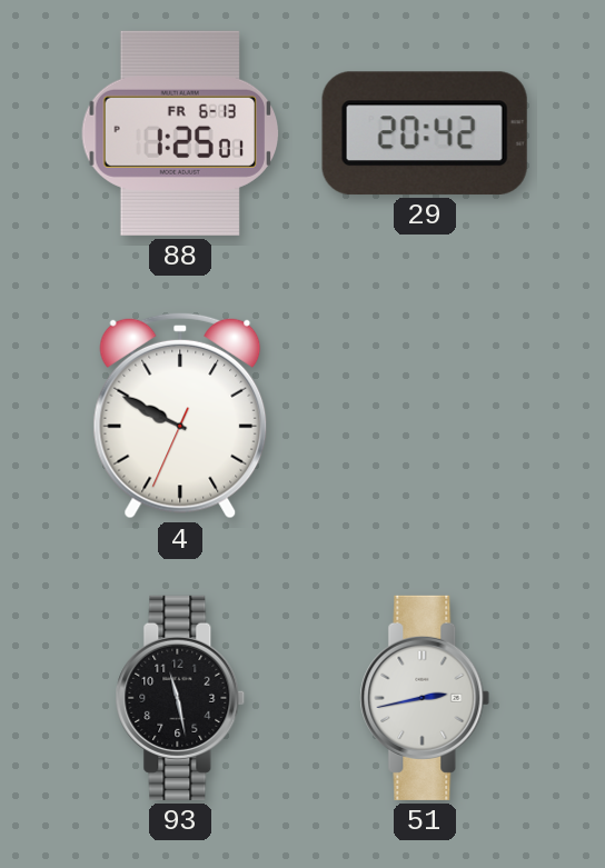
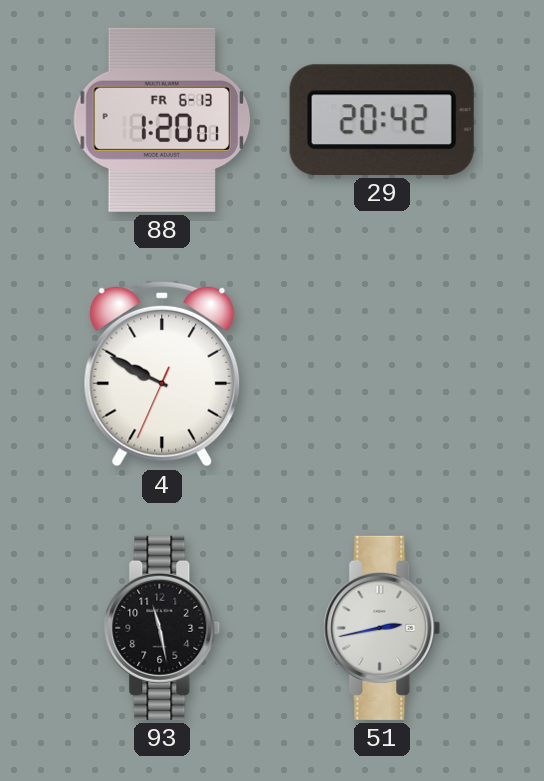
88: 1:25 -> 1:20
